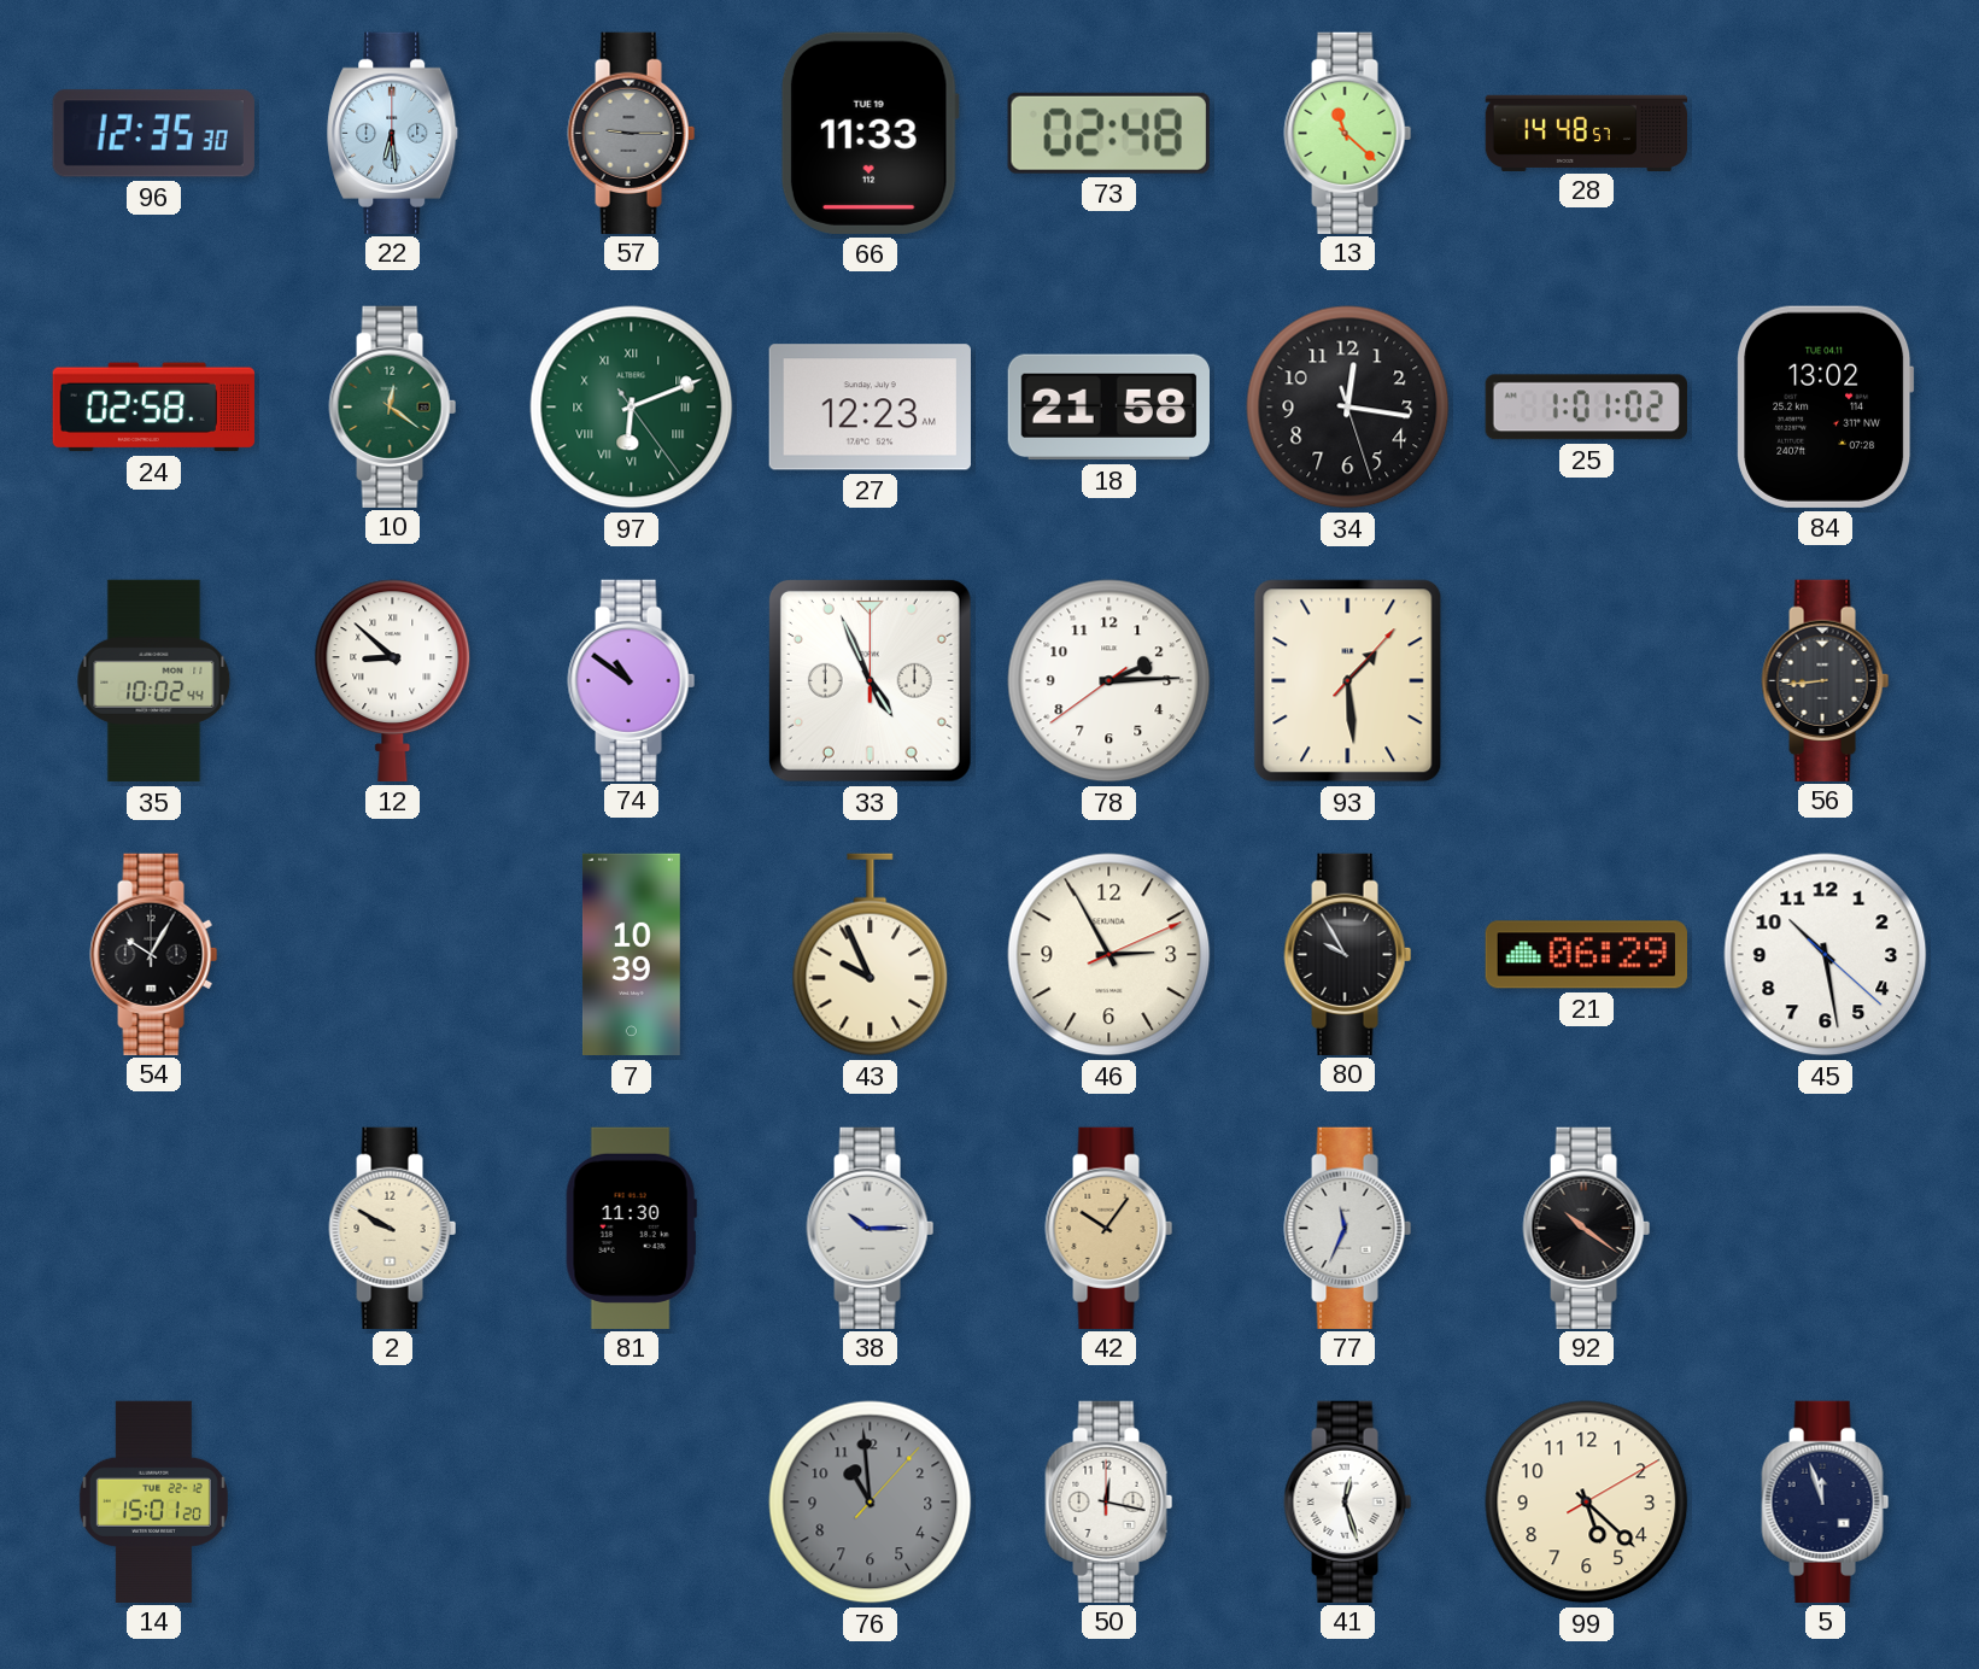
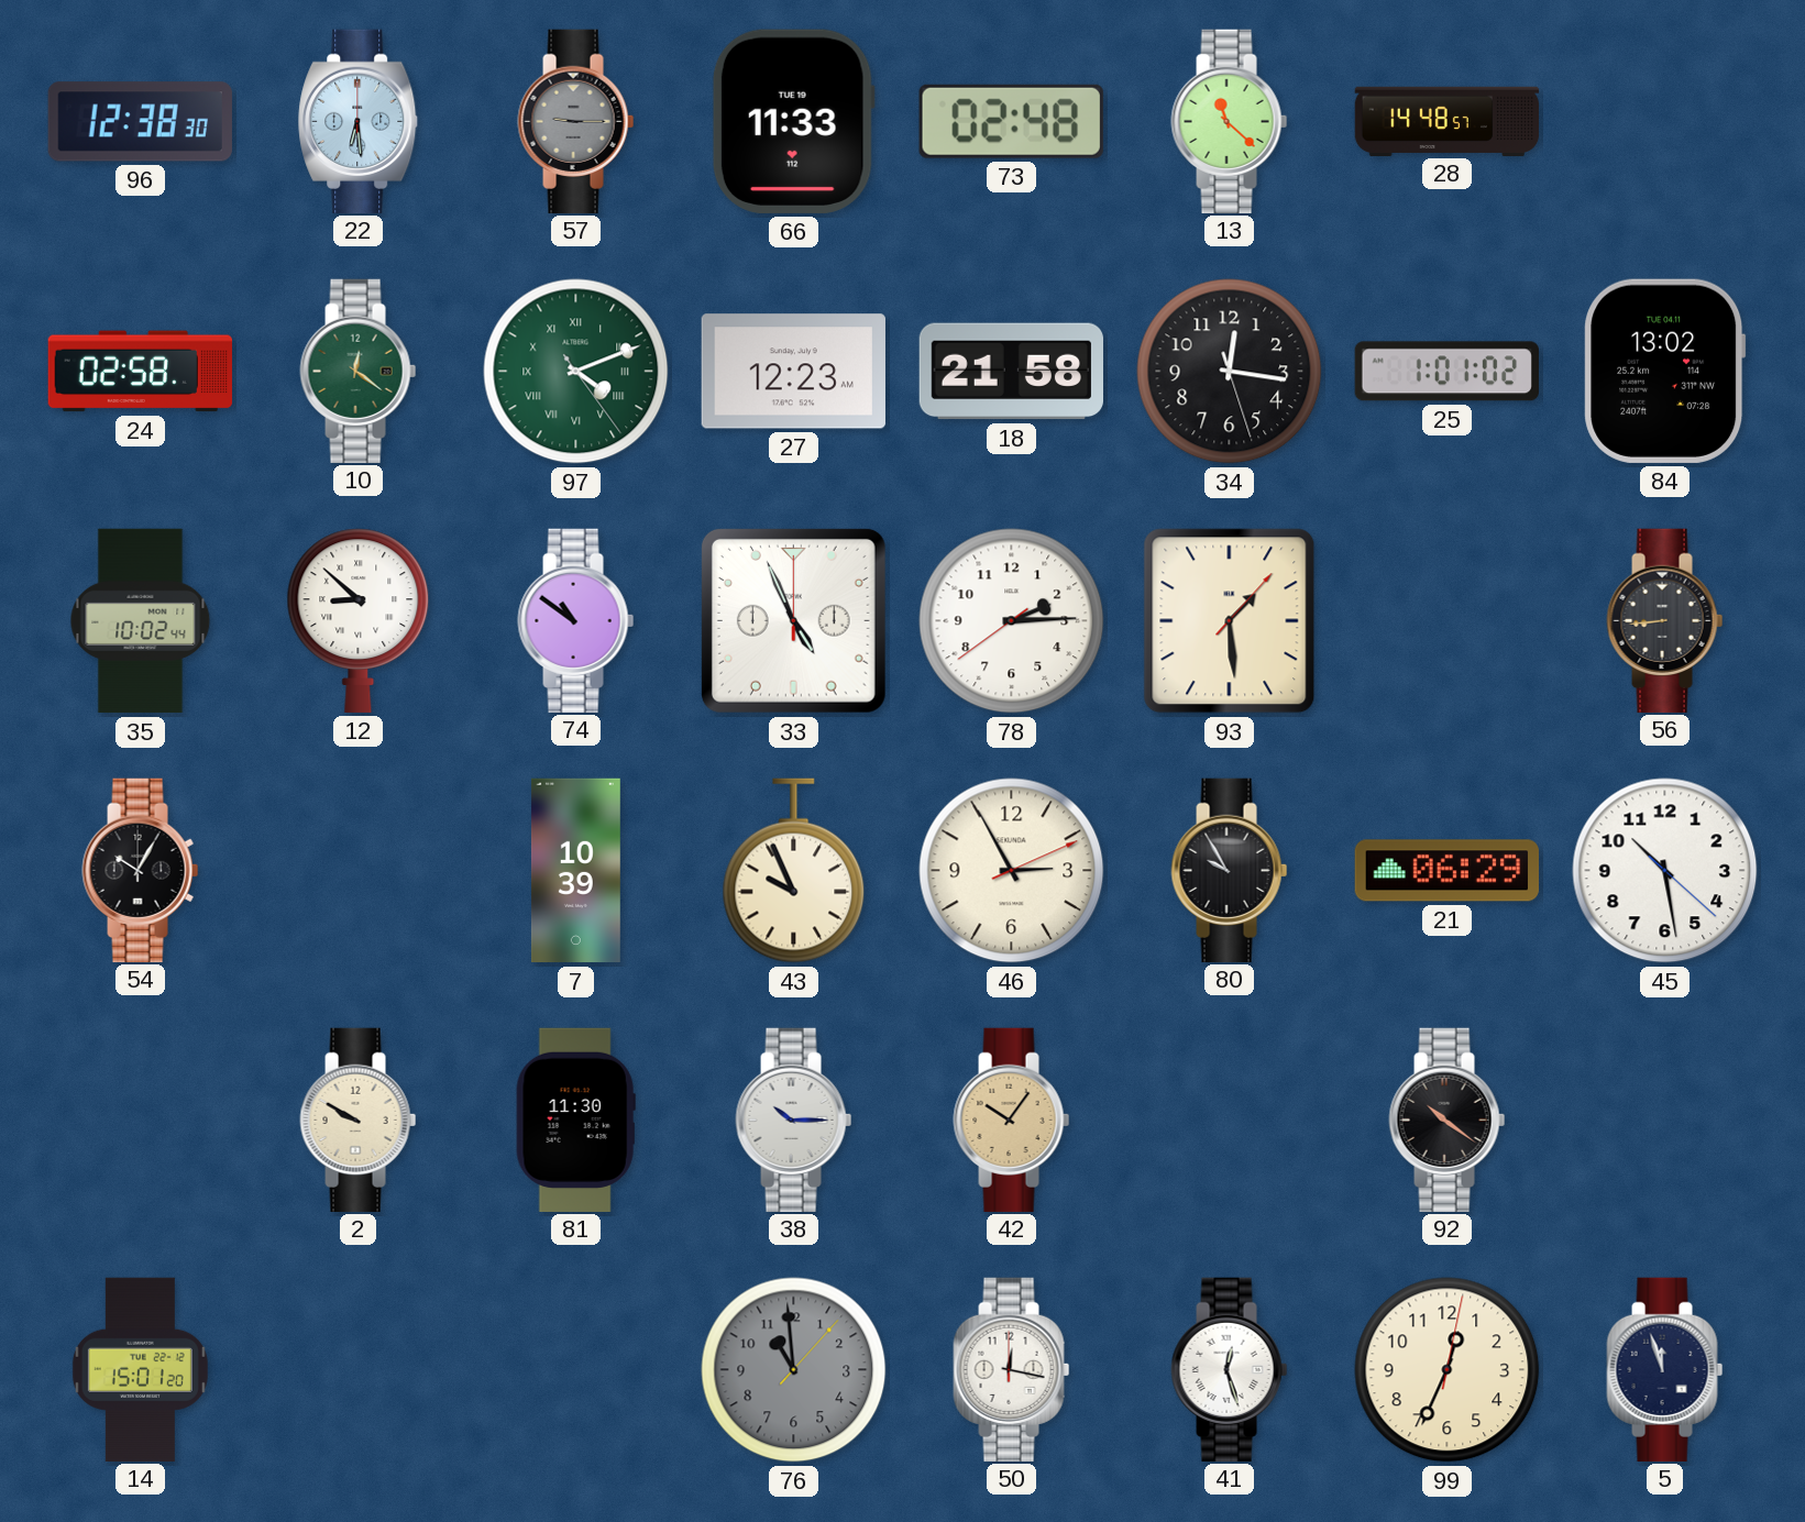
96: 12:35 -> 12:38
97: 6:11 -> 4:11
77: 11:34 -> none
99: 5:22 -> 12:34
